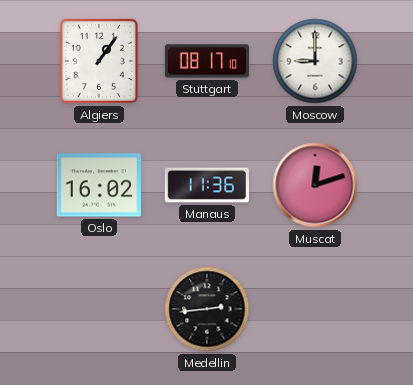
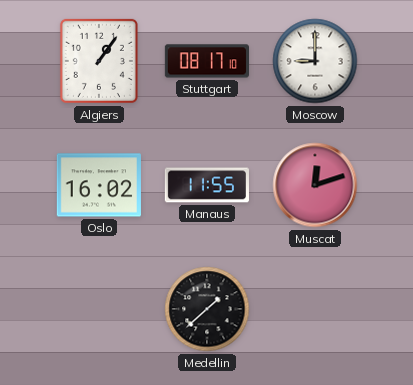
Manaus: 11:36 -> 11:55
Medellin: 2:44 -> 1:38
